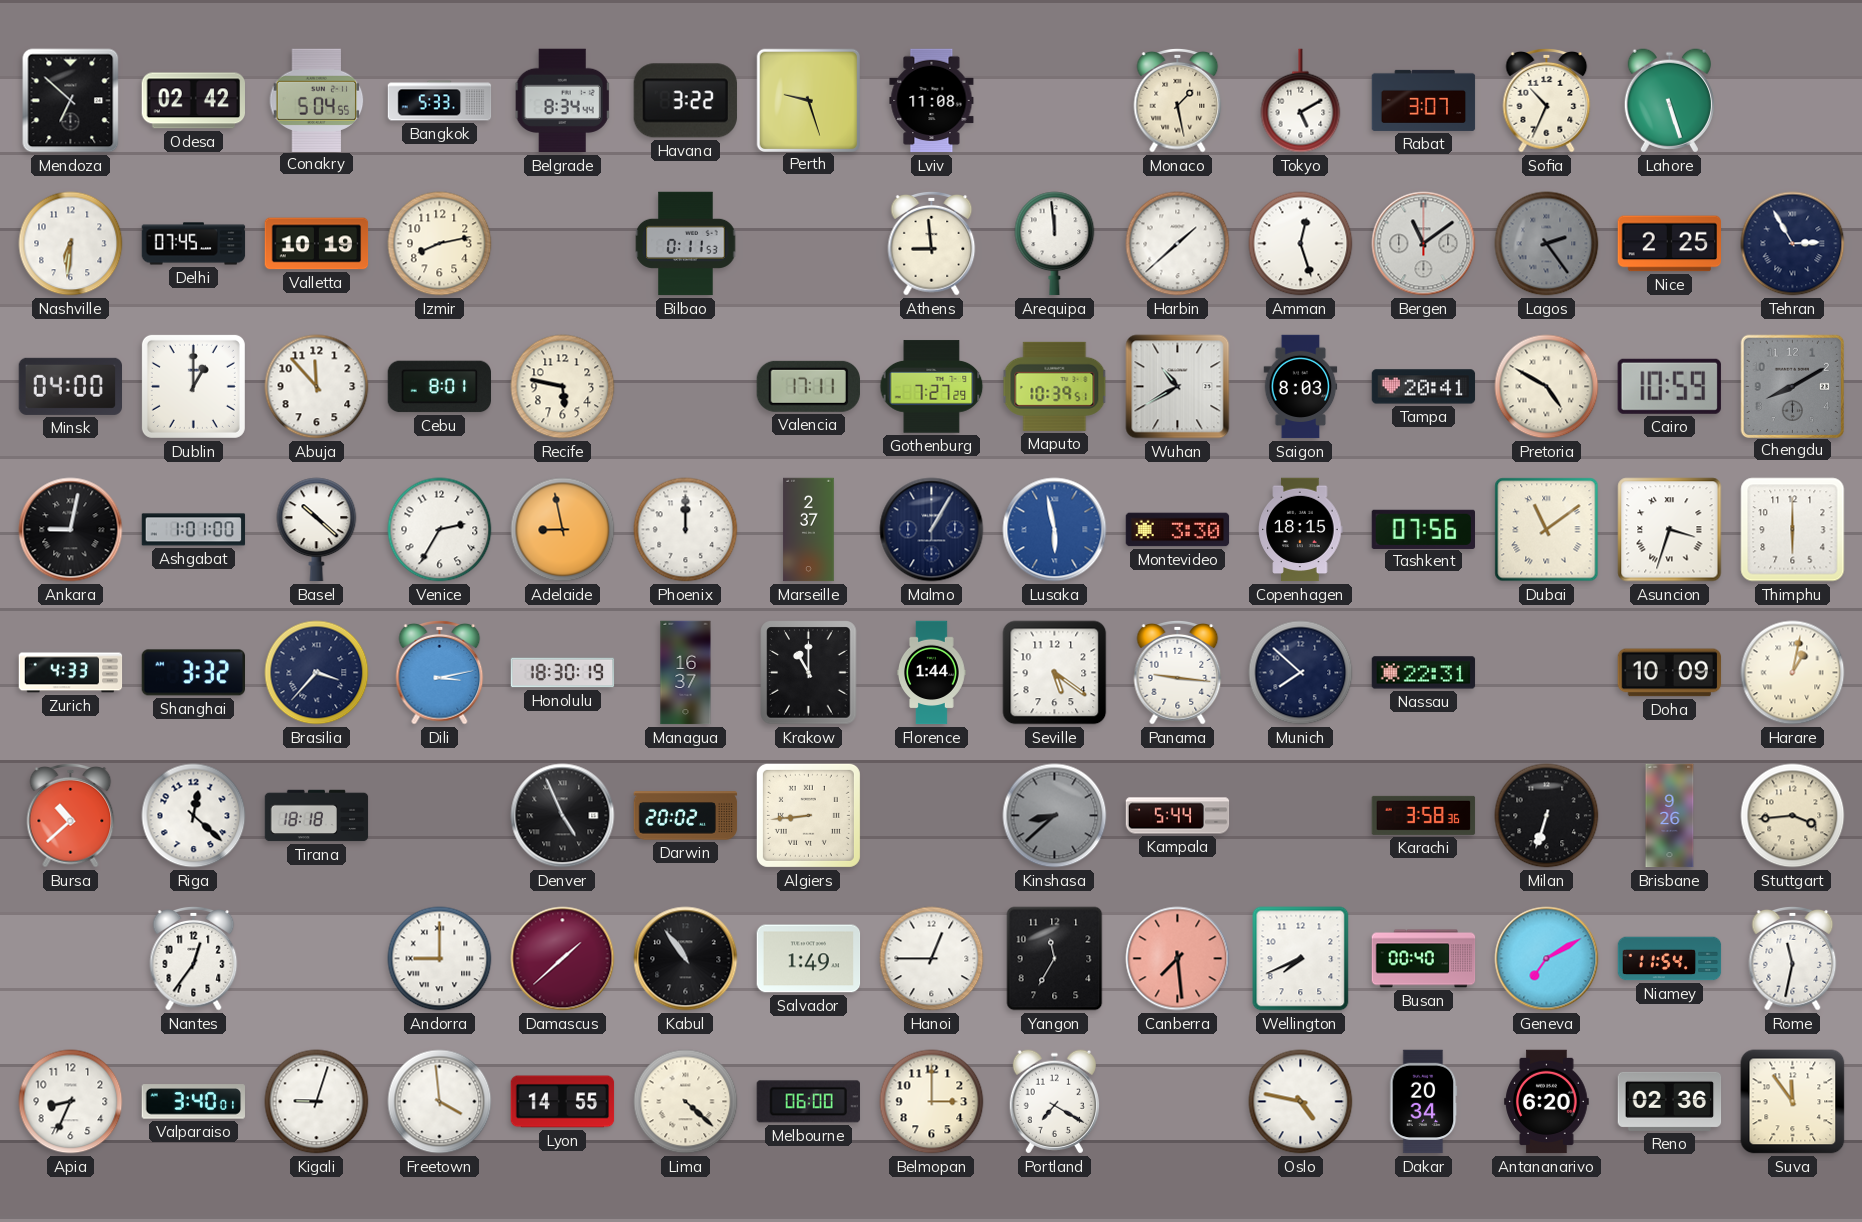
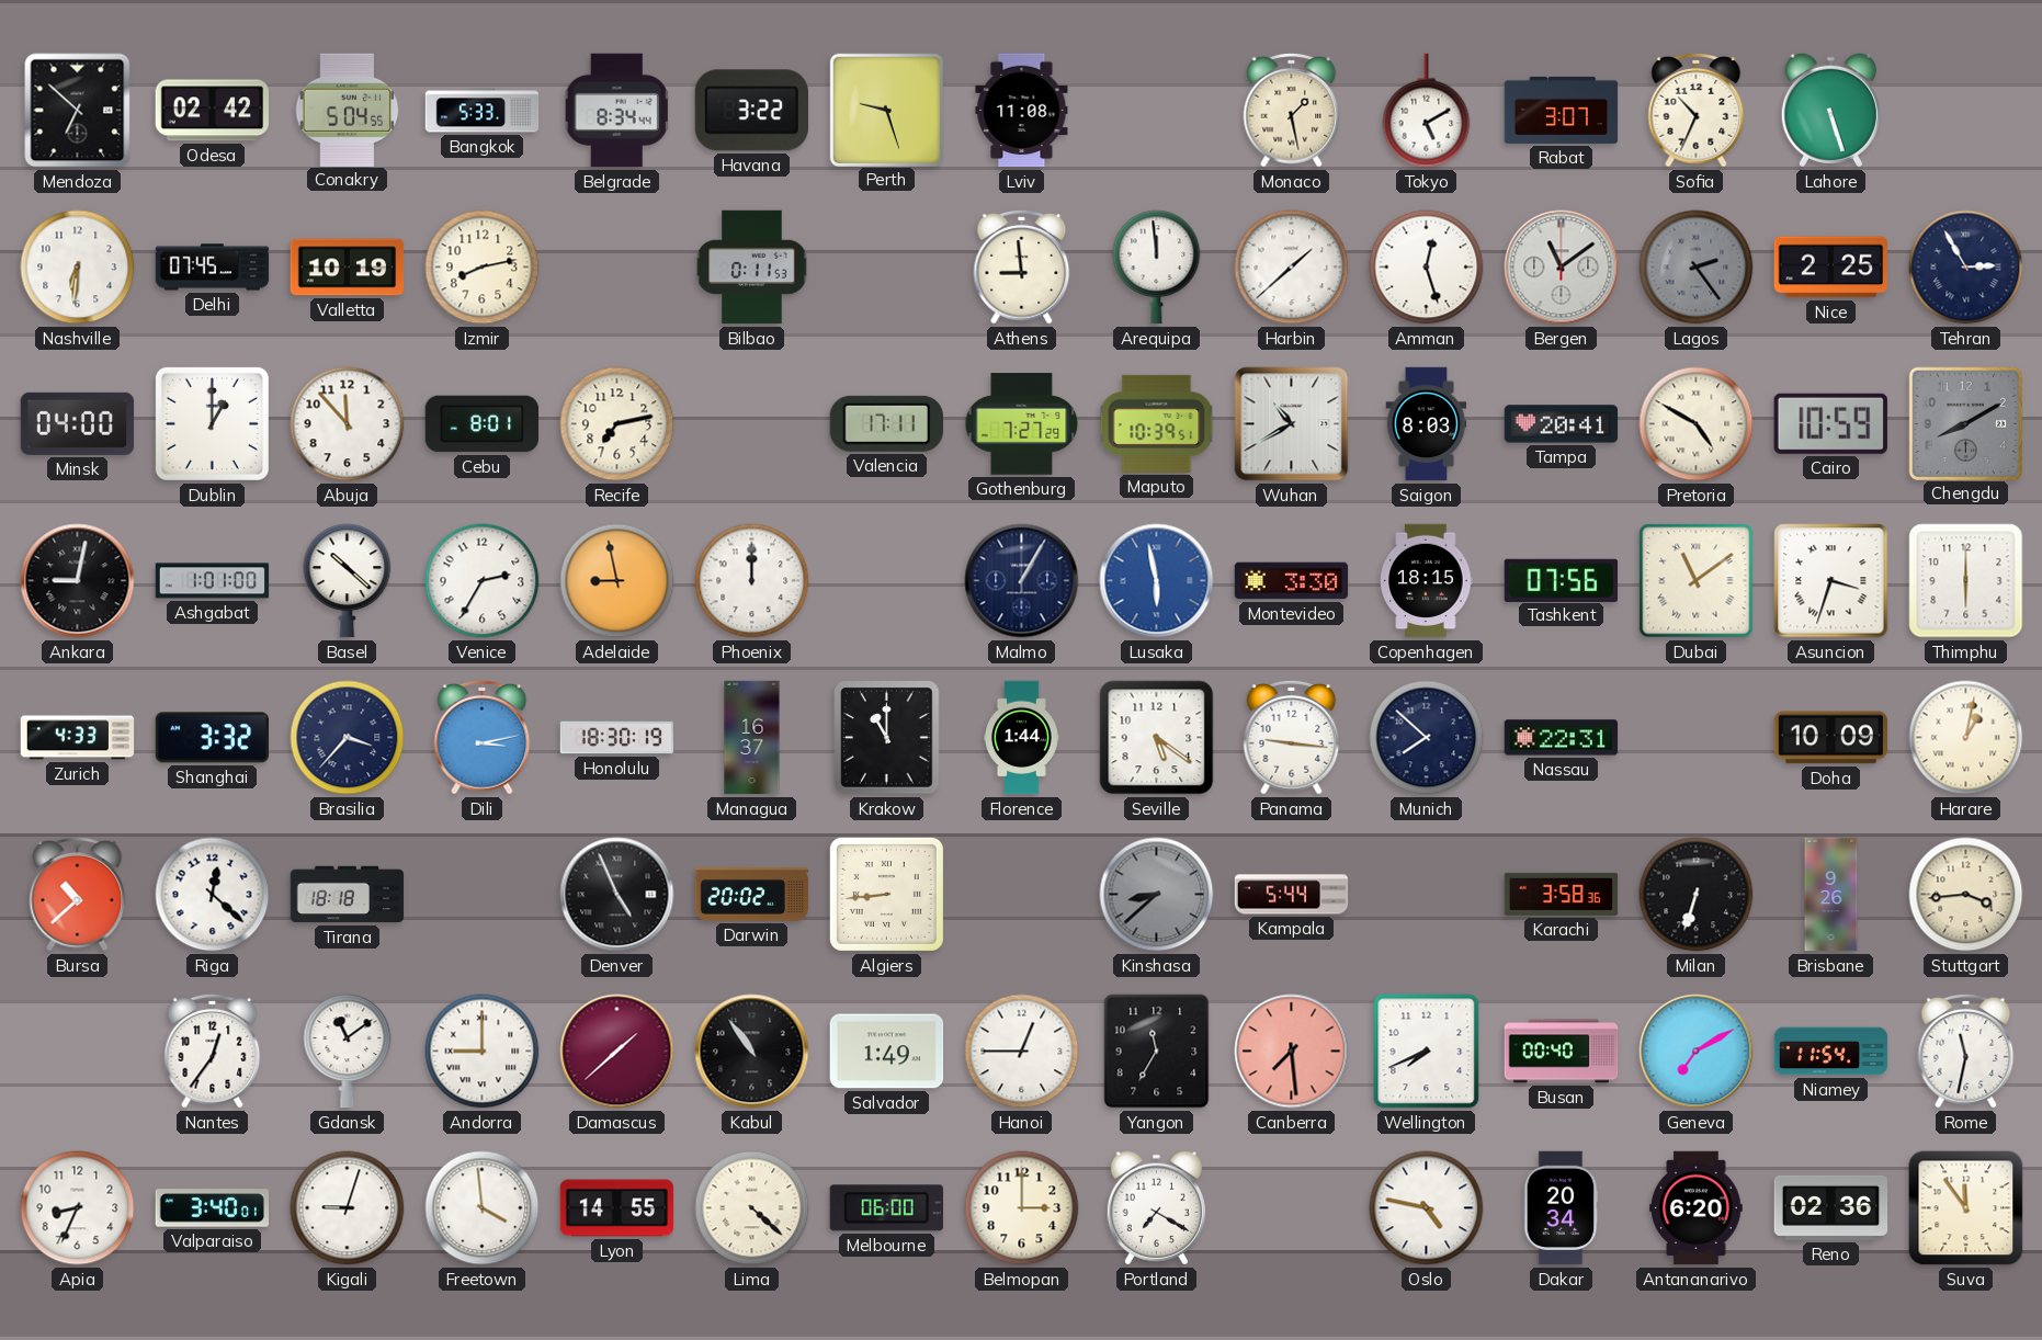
Recife: 5:47 -> 7:13
Marseille: 2:37 -> none
Gdansk: none -> 11:09
